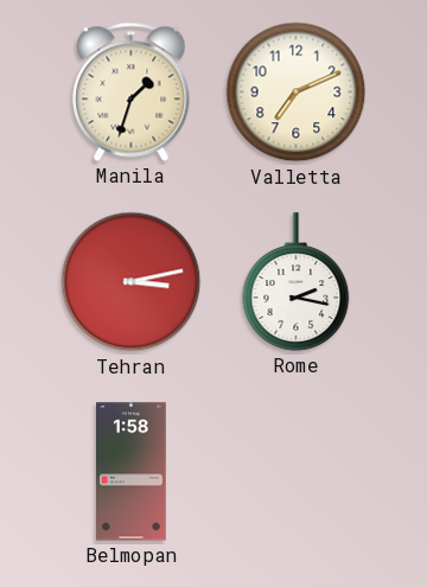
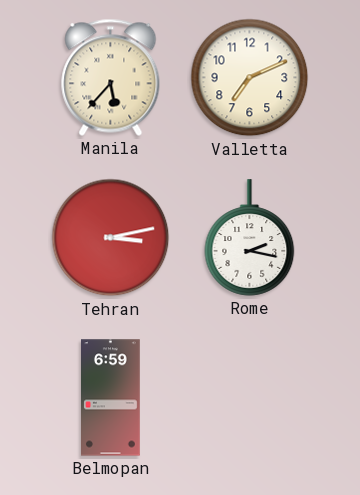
Manila: 1:33 -> 5:37
Belmopan: 1:58 -> 6:59
